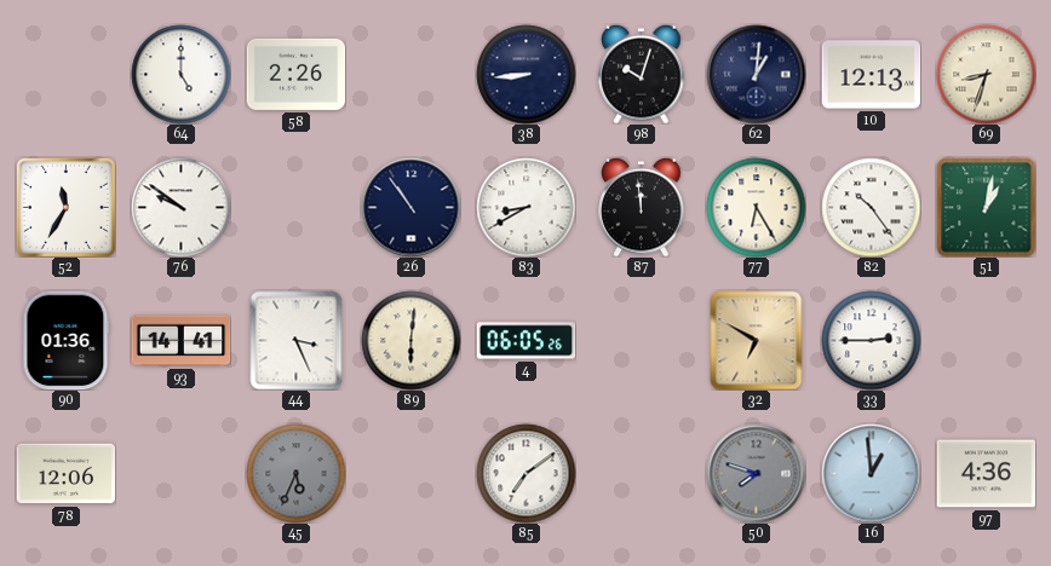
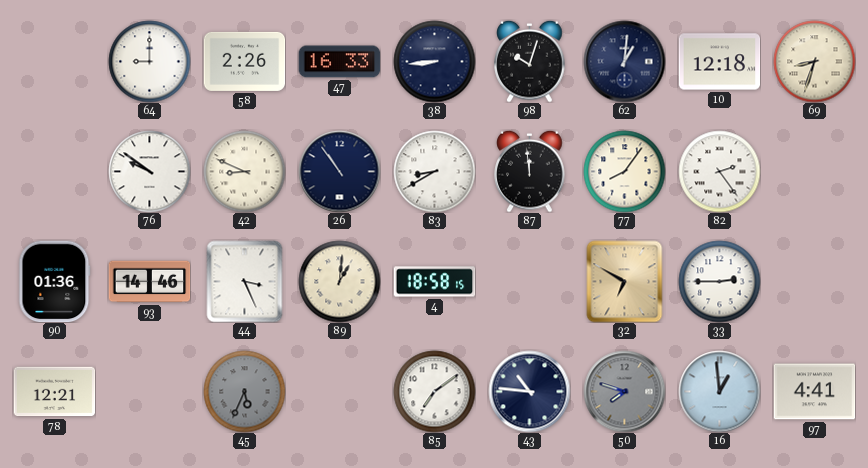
64: 5:00 -> 9:00
47: none -> 16:33
10: 12:13 -> 12:18
52: 11:35 -> none
42: none -> 8:49
77: 6:25 -> 8:06
82: 10:24 -> 2:24
51: 1:02 -> none
93: 14:41 -> 14:46
89: 6:01 -> 1:01
4: 06:05 -> 18:58
78: 12:06 -> 12:21
43: none -> 10:46
97: 4:36 -> 4:41
